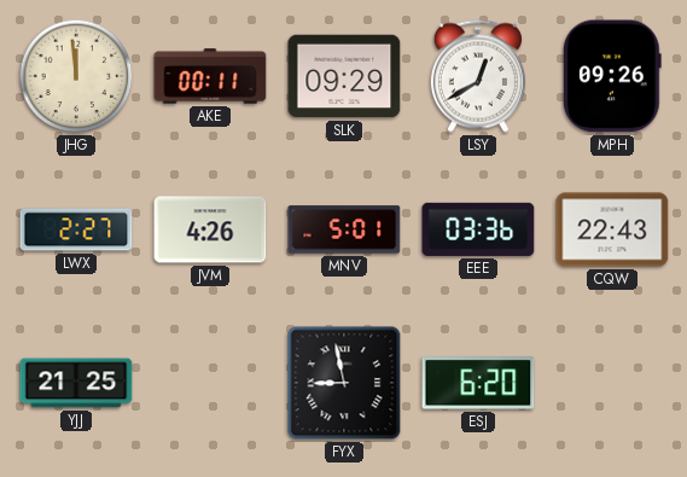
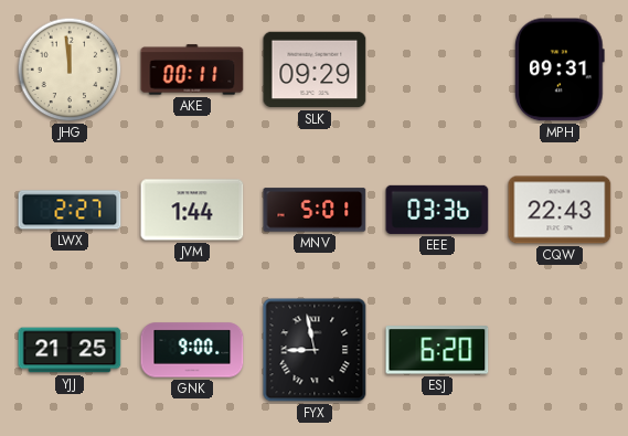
LSY: 12:40 -> none
MPH: 09:26 -> 09:31
JVM: 4:26 -> 1:44
GNK: none -> 9:00
